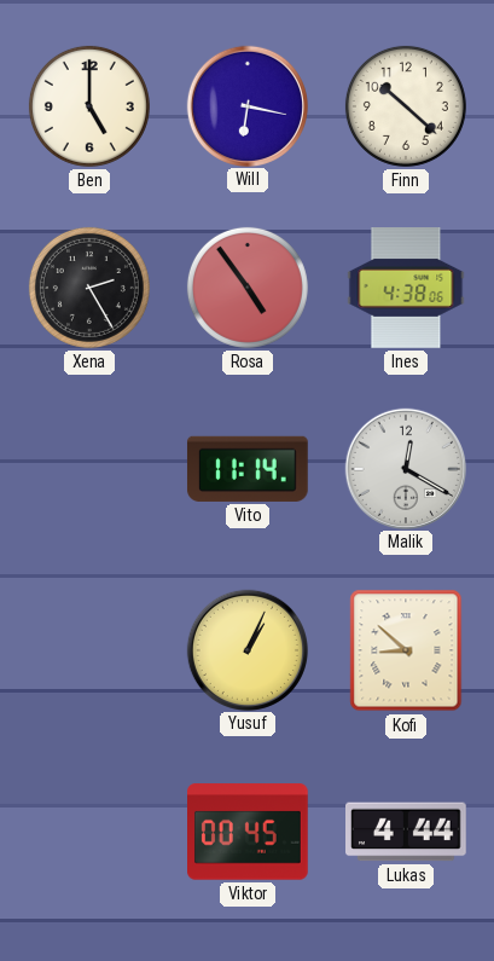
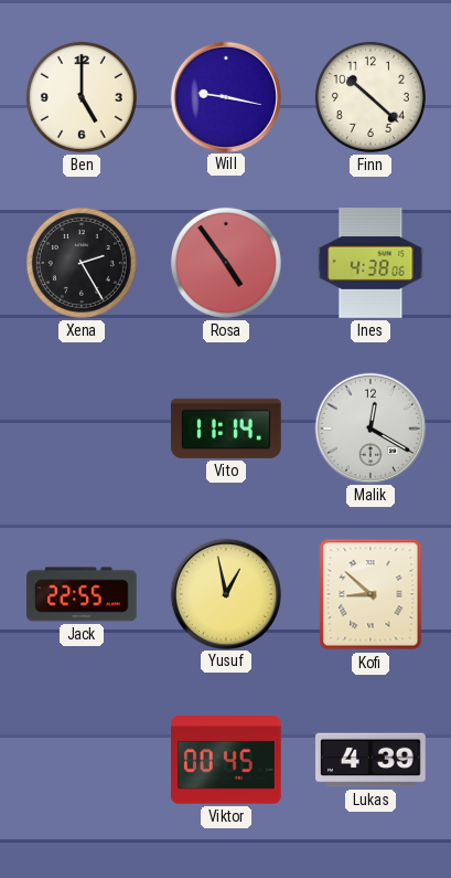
Will: 6:17 -> 9:17
Jack: none -> 22:55
Yusuf: 1:04 -> 12:58
Lukas: 4:44 -> 4:39
